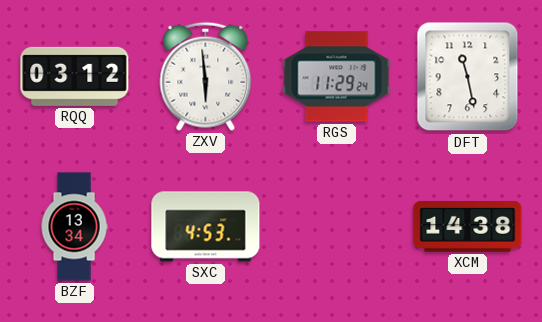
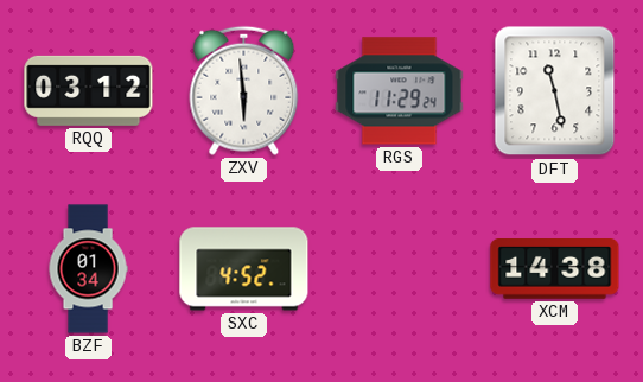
BZF: 13:34 -> 01:34
SXC: 4:53 -> 4:52
